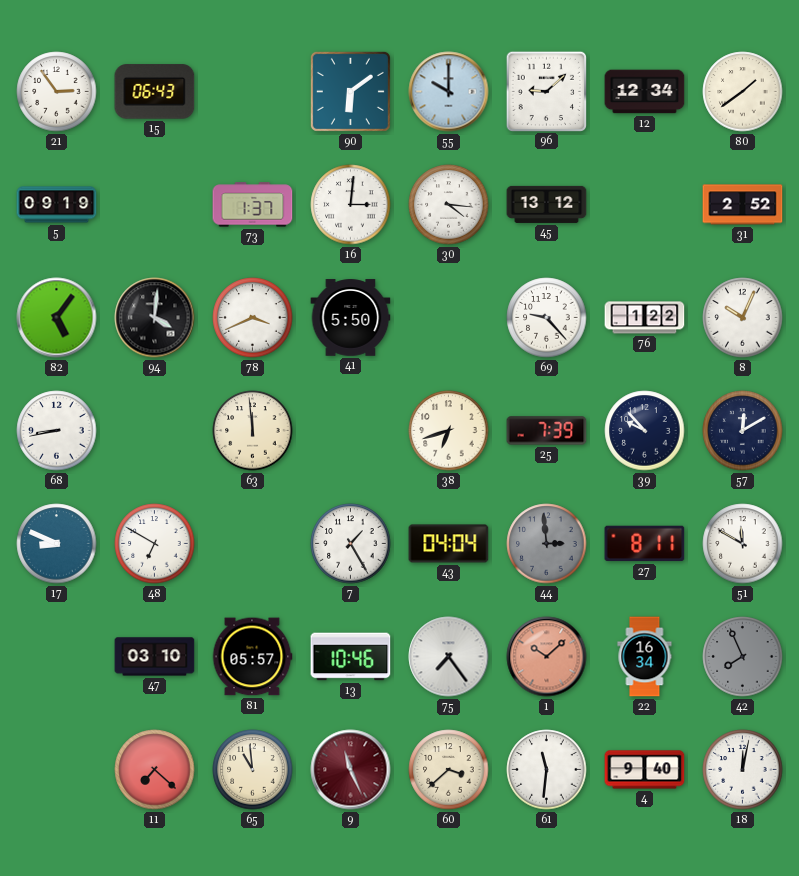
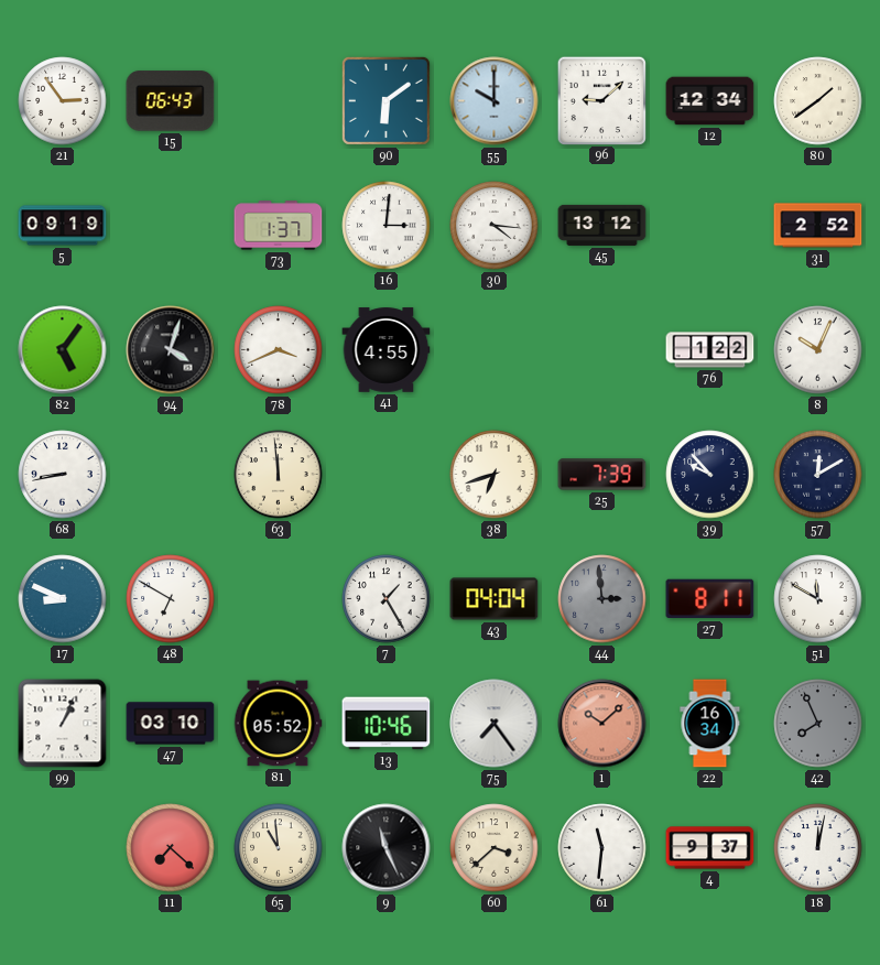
94: 4:01 -> 4:03
41: 5:50 -> 4:55
69: 9:23 -> none
99: none -> 1:04
81: 05:57 -> 05:52
9 dial: burgundy -> black
4: 9:40 -> 9:37
